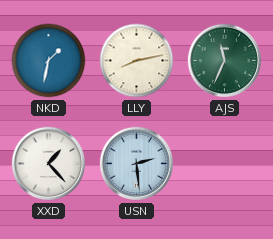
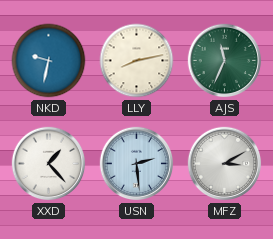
NKD: 1:32 -> 9:32
MFZ: none -> 3:10
